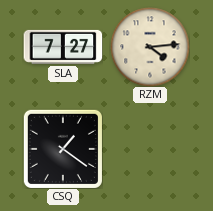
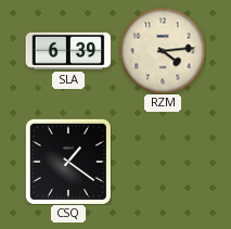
SLA: 7:27 -> 6:39
